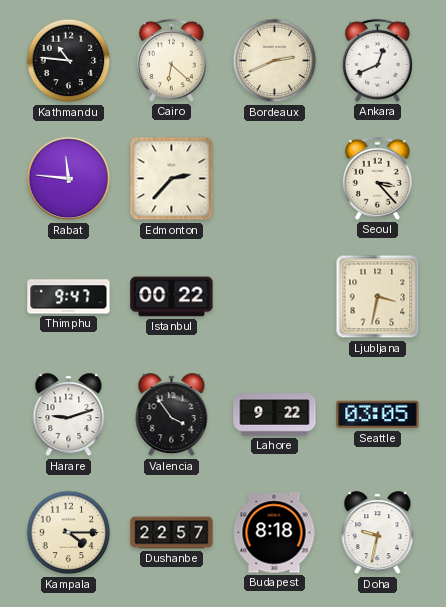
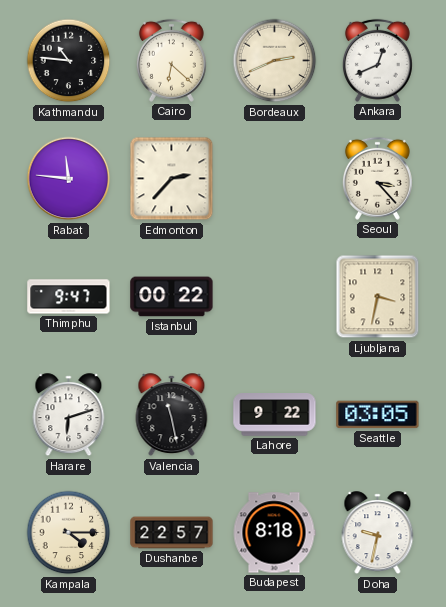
Harare: 9:12 -> 6:12
Valencia: 3:54 -> 11:28
